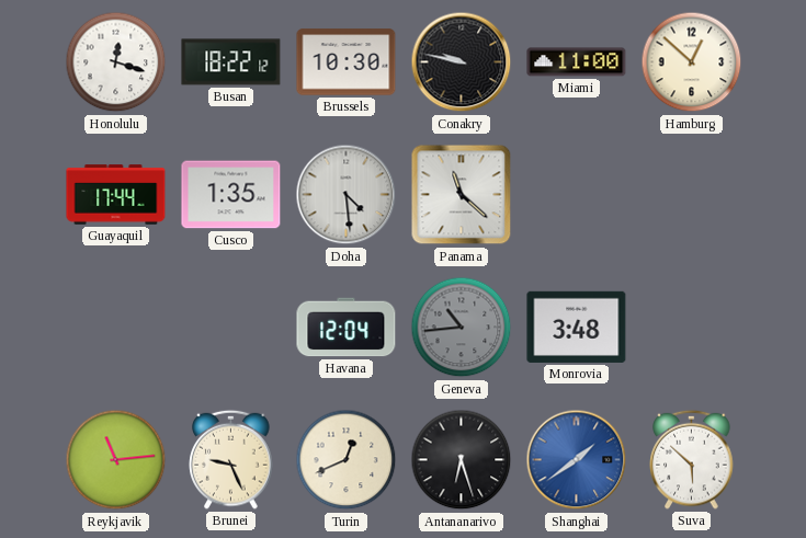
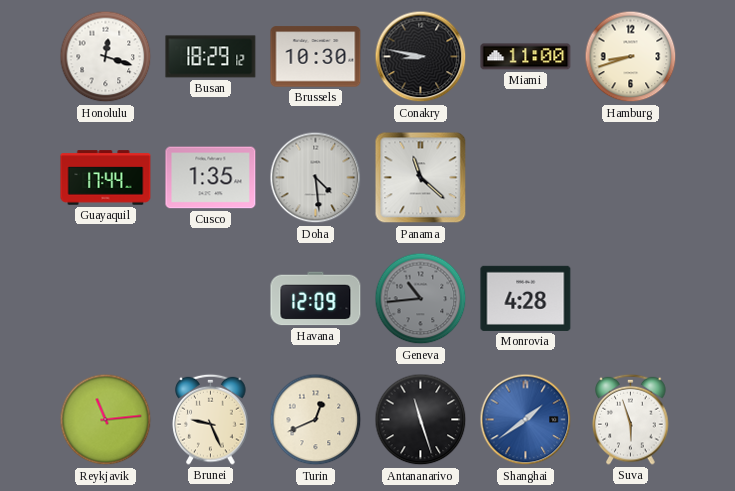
Busan: 18:22 -> 18:29
Conakry: 9:47 -> 8:47
Hamburg: 12:52 -> 8:42
Havana: 12:04 -> 12:09
Monrovia: 3:48 -> 4:28
Antananarivo: 6:27 -> 11:27
Suva: 5:52 -> 5:57
